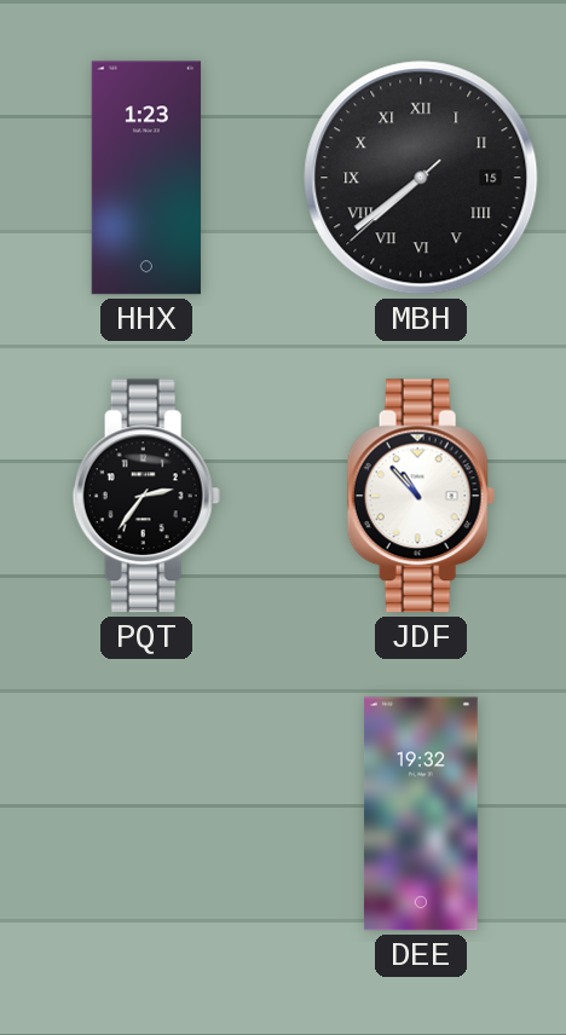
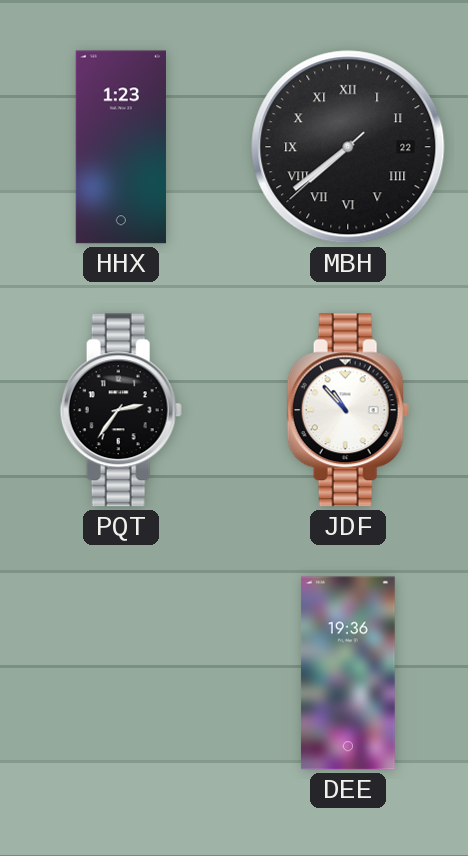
MBH date: 15 -> 22
DEE: 19:32 -> 19:36
